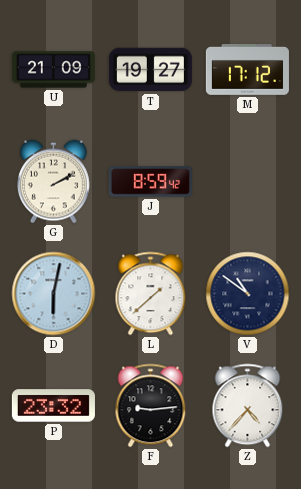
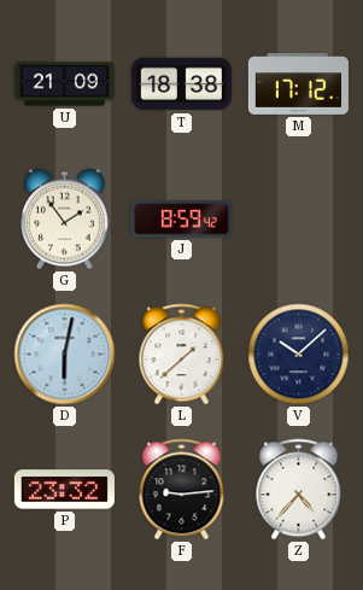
T: 19:27 -> 18:38
G: 2:10 -> 1:54
V: 10:51 -> 10:08
